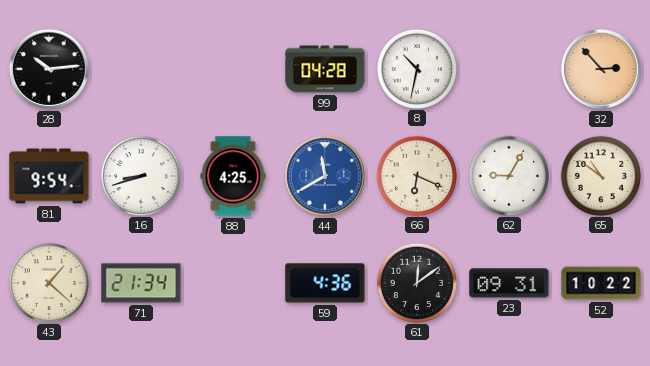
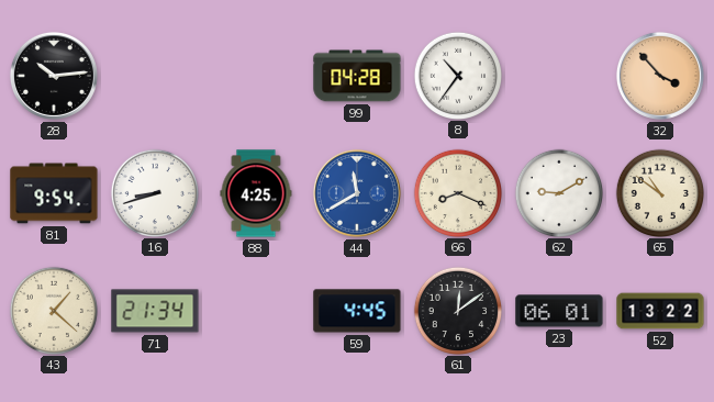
8: 10:32 -> 10:36
32: 2:53 -> 3:53
66: 6:19 -> 8:19
62: 9:05 -> 9:10
59: 4:36 -> 4:45
23: 09:31 -> 06:01
52: 10:22 -> 13:22
